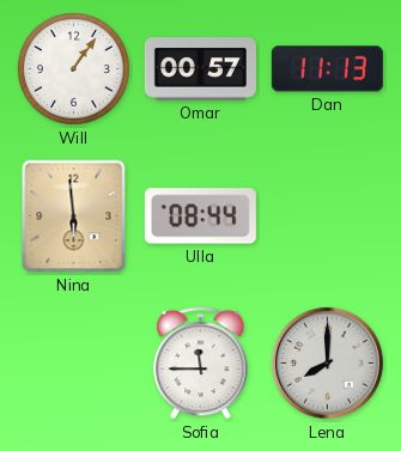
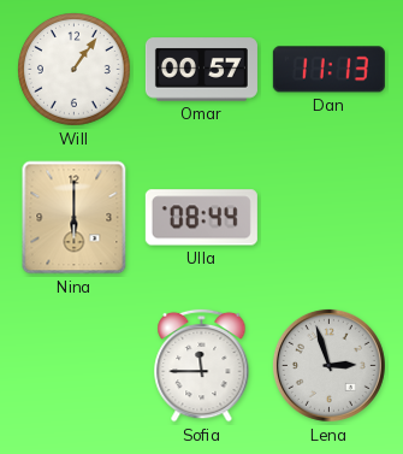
Nina: 5:59 -> 6:00
Lena: 8:00 -> 2:57
